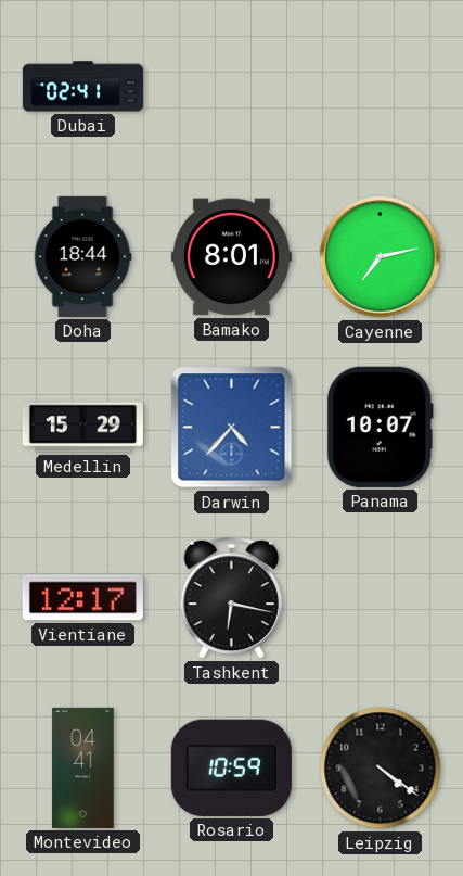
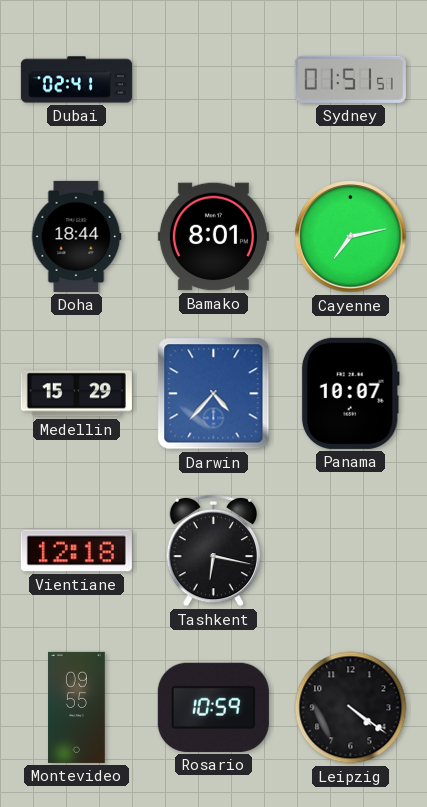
Sydney: none -> 01:51
Vientiane: 12:17 -> 12:18
Montevideo: 04:41 -> 09:55
